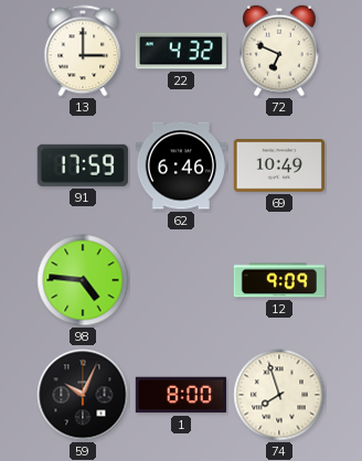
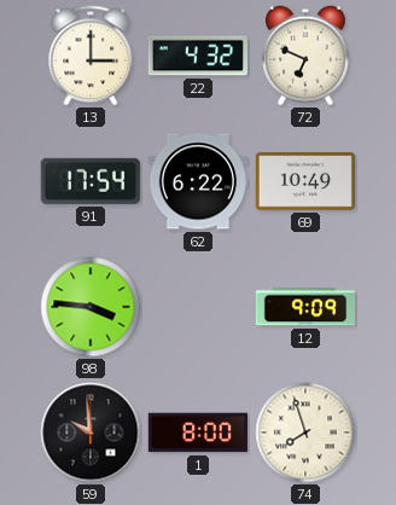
91: 17:59 -> 17:54
62: 6:46 -> 6:22
98: 4:46 -> 3:46
59: 10:04 -> 9:59
